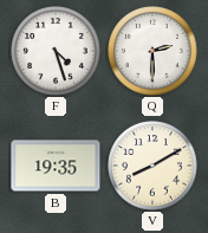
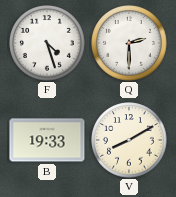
B: 19:35 -> 19:33
